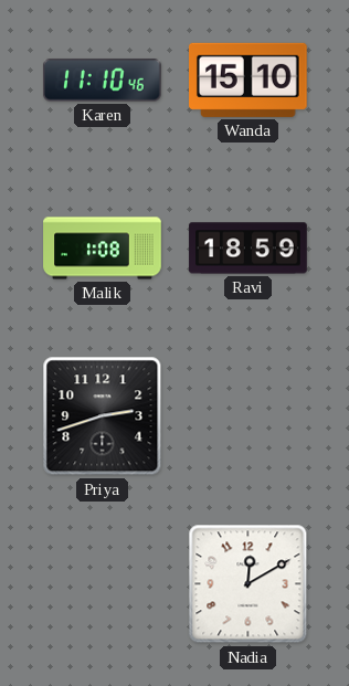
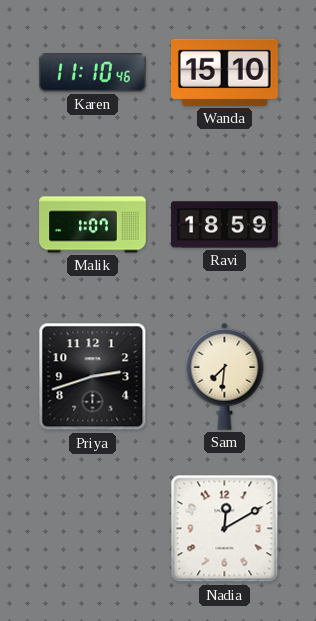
Malik: 1:08 -> 1:07
Sam: none -> 7:31
